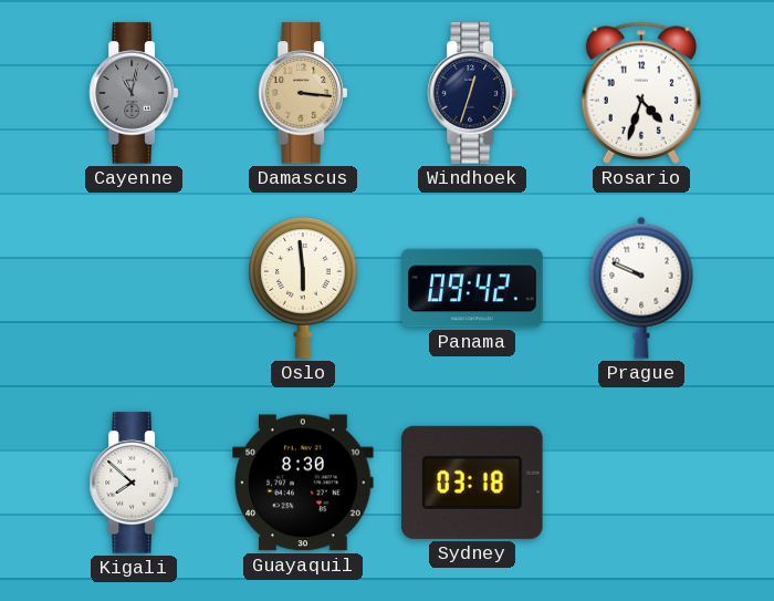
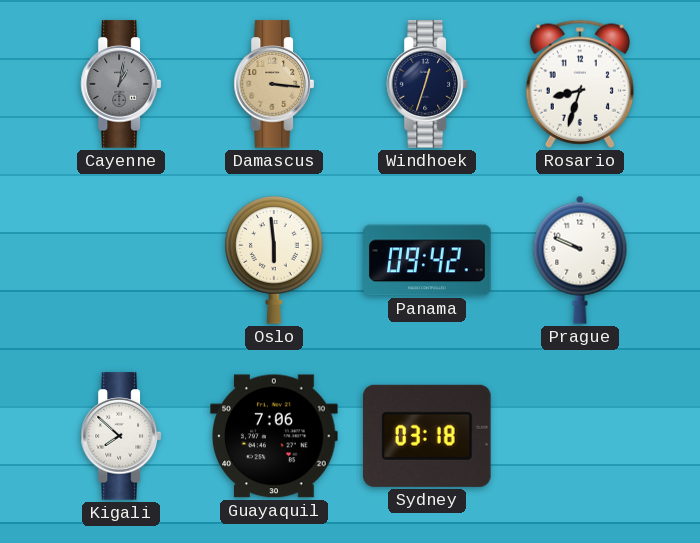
Cayenne: 11:02 -> 1:02
Rosario: 4:33 -> 8:33
Guayaquil: 8:30 -> 7:06
